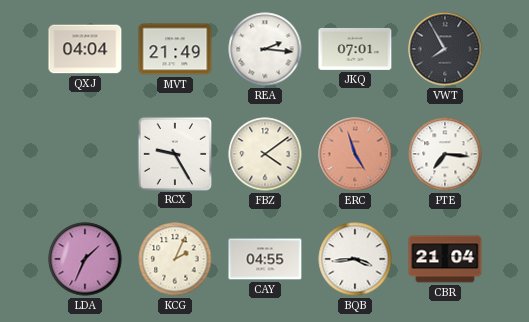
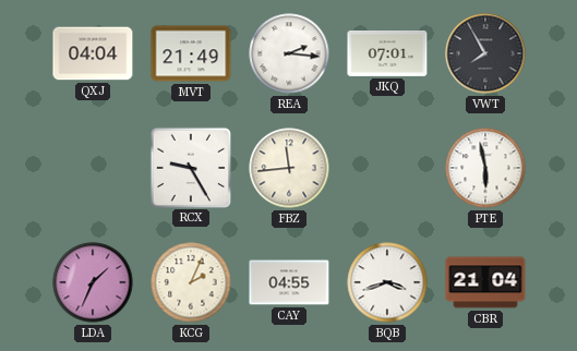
FBZ: 4:09 -> 11:44
ERC: 4:57 -> none
PTE: 7:16 -> 5:58
BQB: 3:44 -> 3:42
